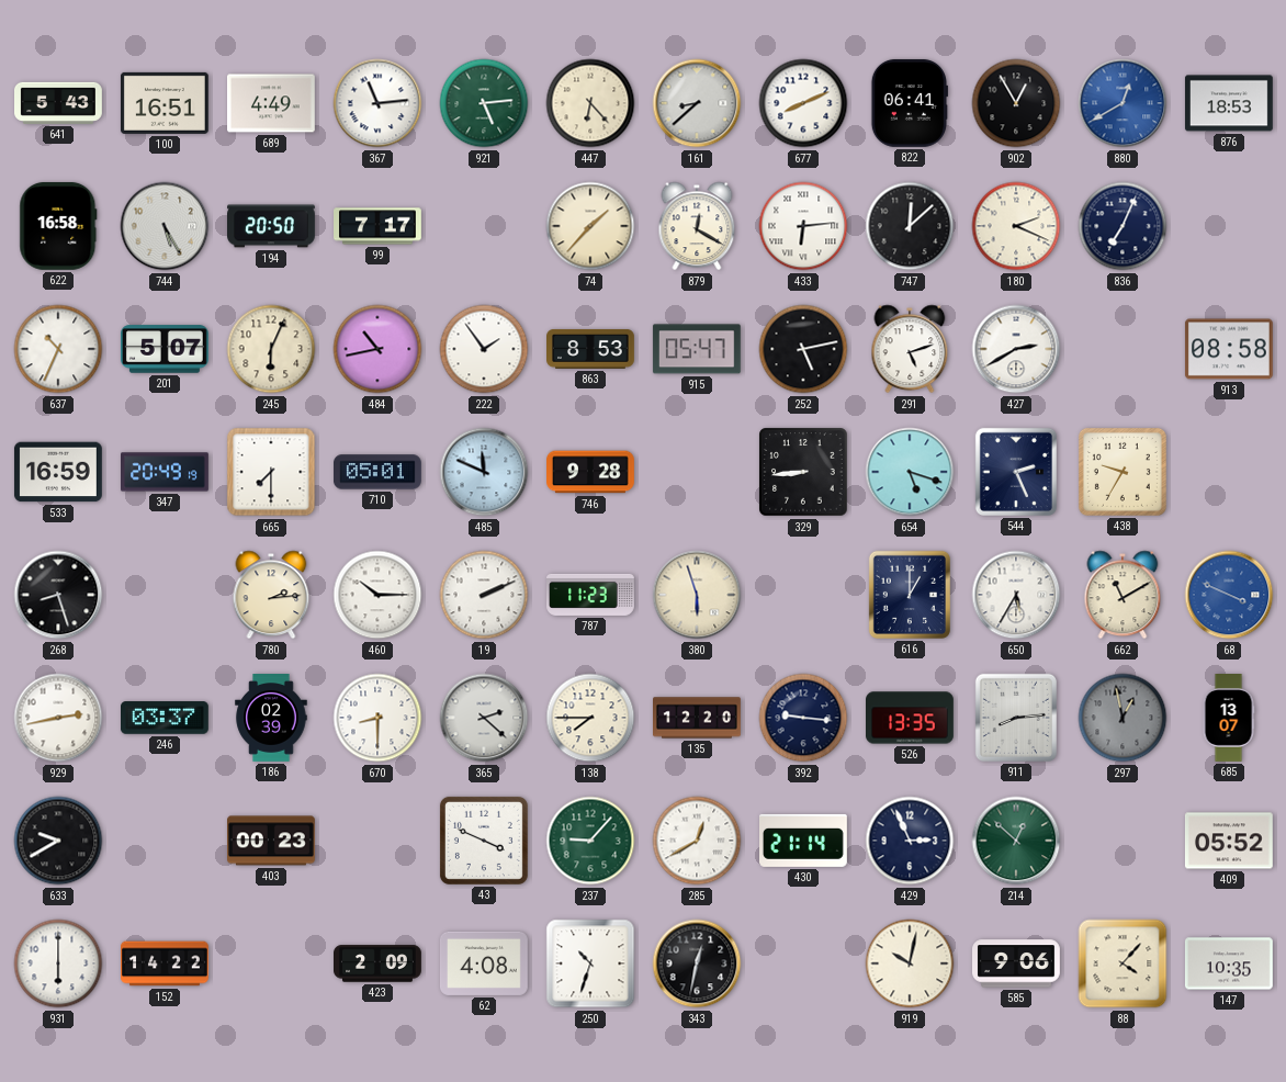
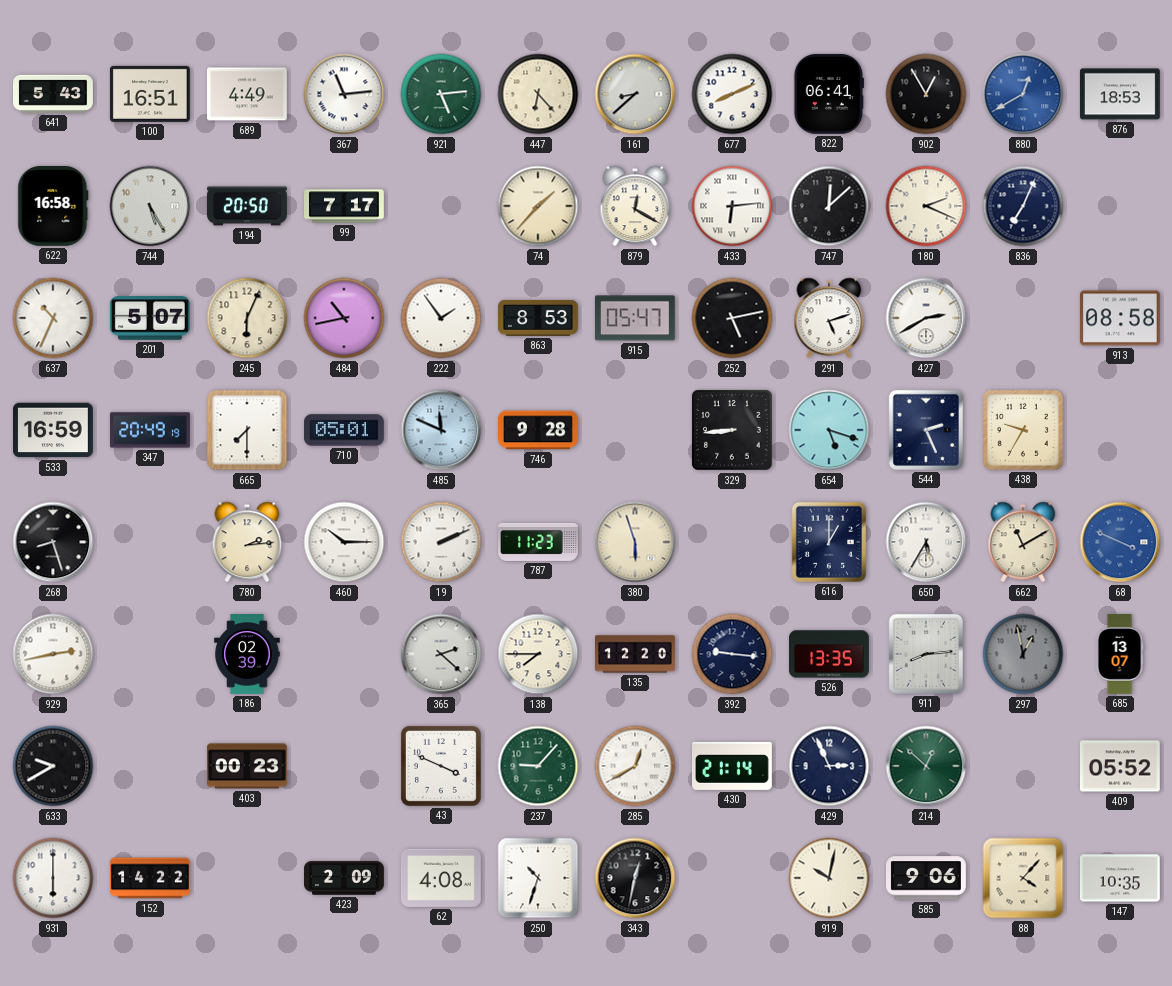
246: 03:37 -> none
670: 8:30 -> none
